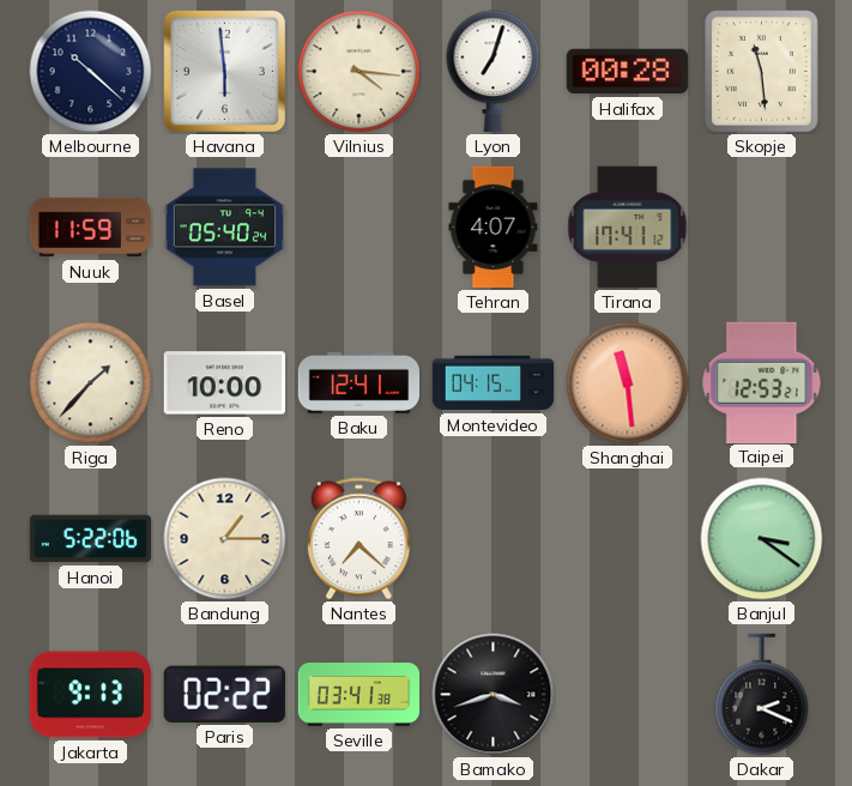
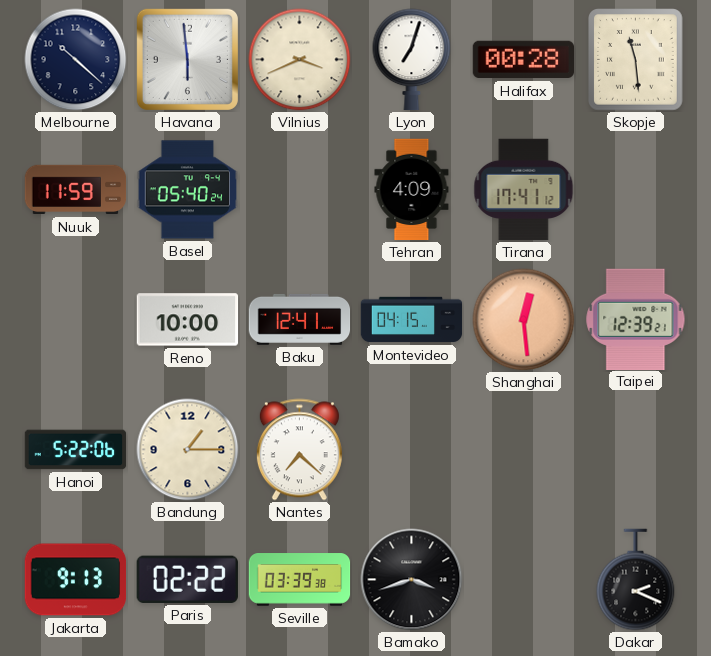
Vilnius: 4:16 -> 3:41
Tehran: 4:07 -> 4:09
Riga: 1:37 -> none
Shanghai: 11:29 -> 12:29
Taipei: 12:53 -> 12:39
Banjul: 3:21 -> none
Seville: 03:41 -> 03:39
